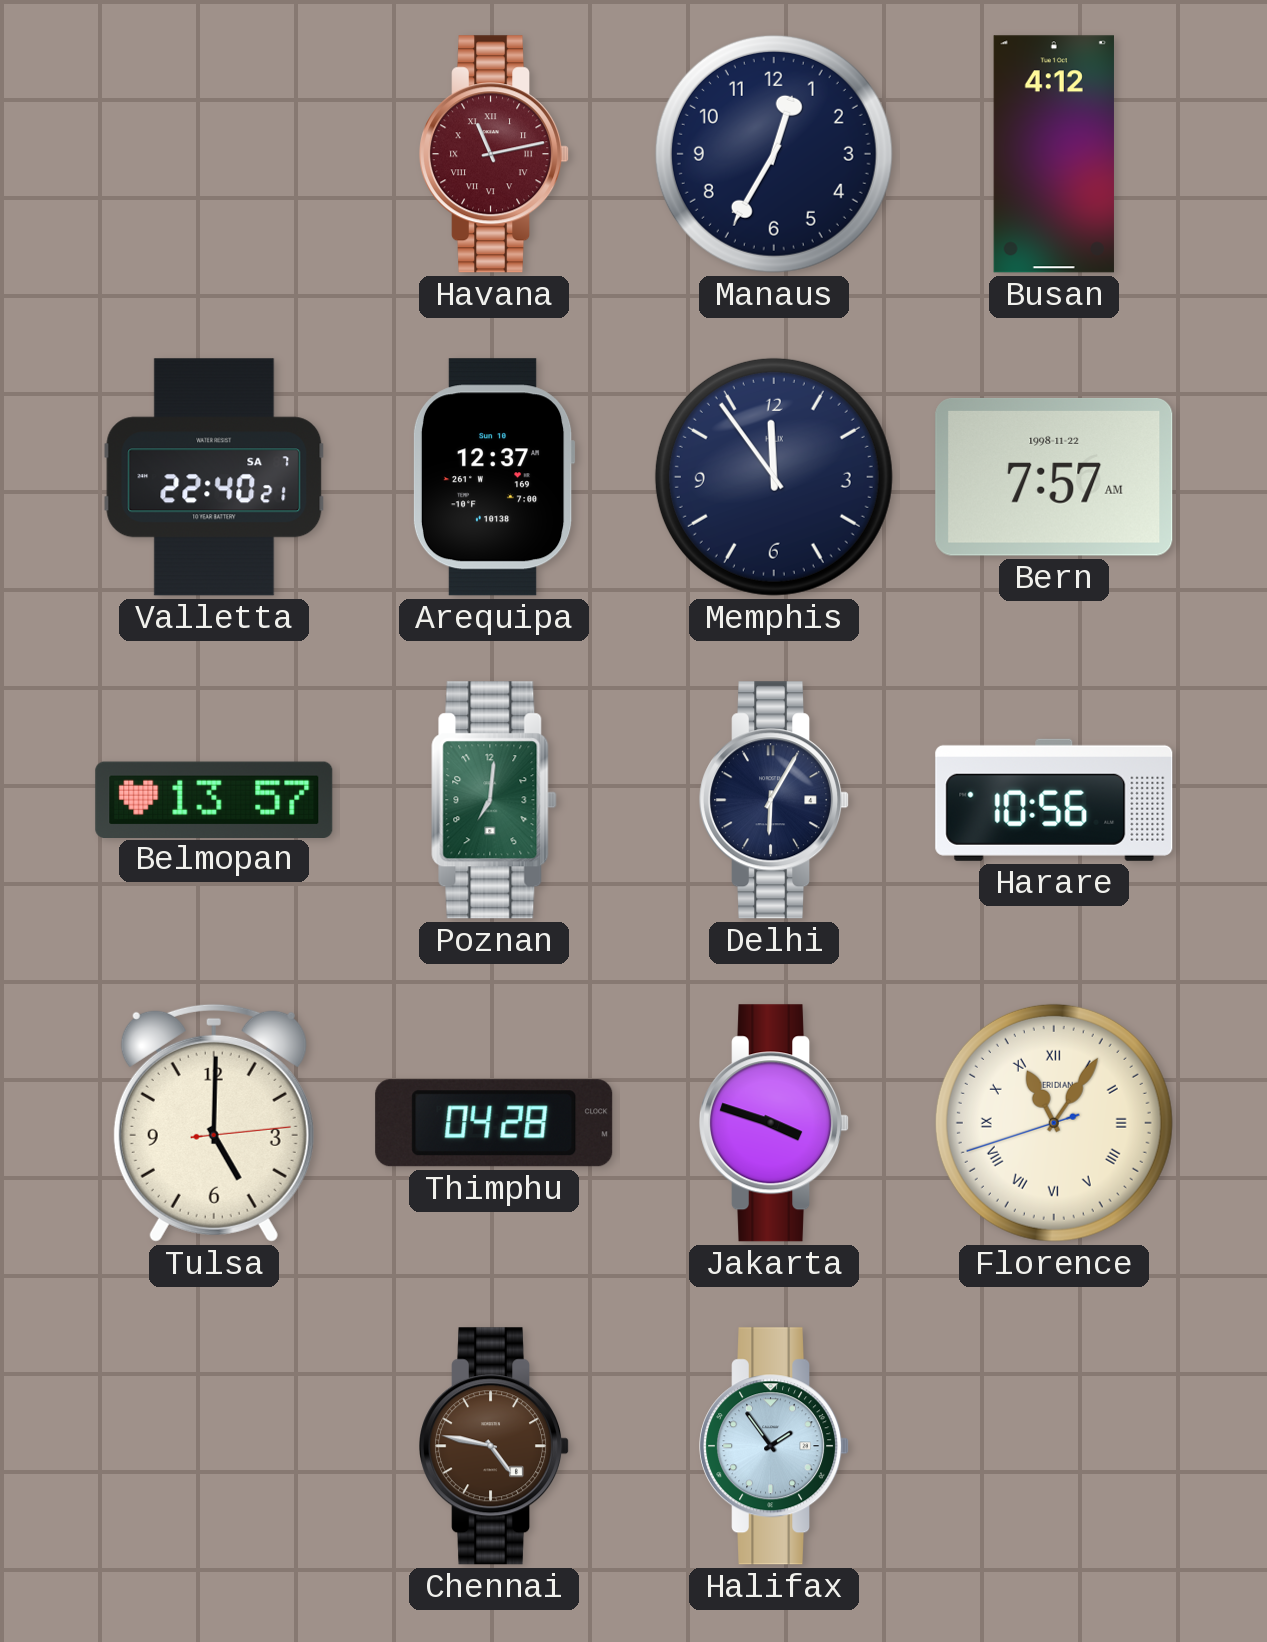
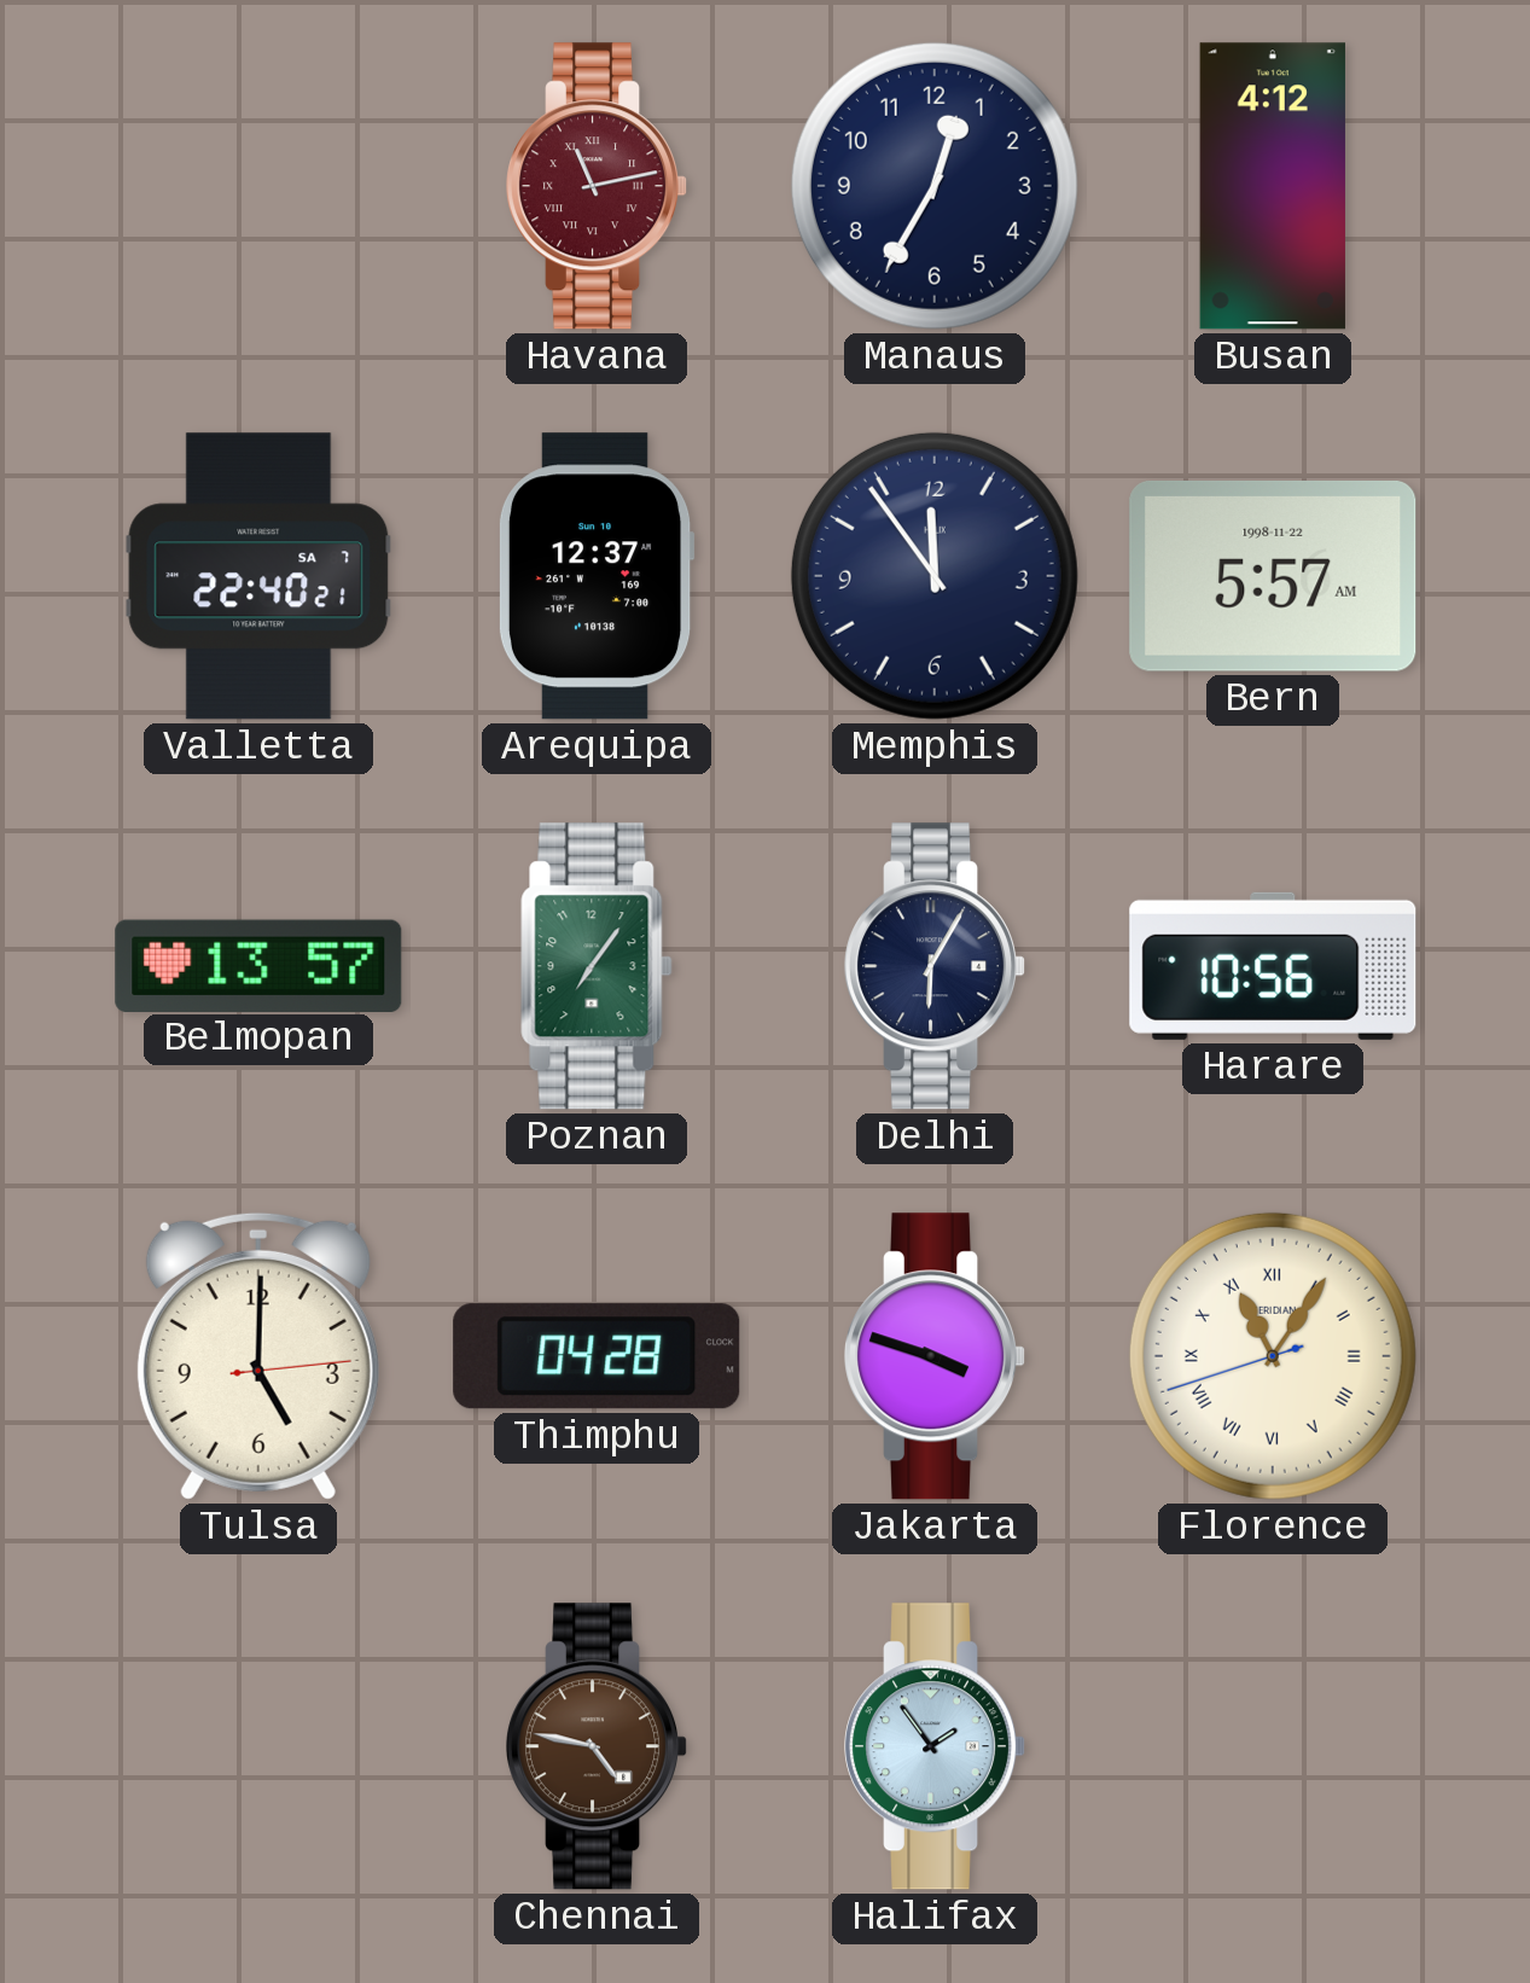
Bern: 7:57 -> 5:57
Poznan: 7:01 -> 7:06
